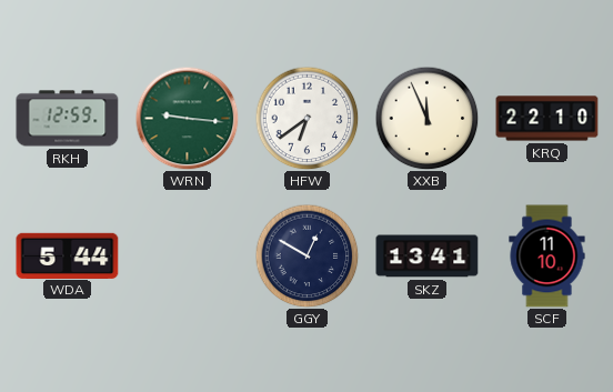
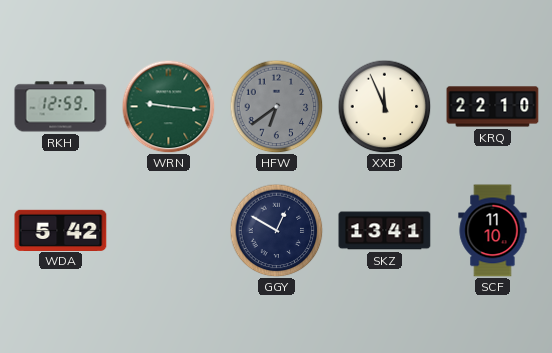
HFW dial: white -> grey
WDA: 5:44 -> 5:42
